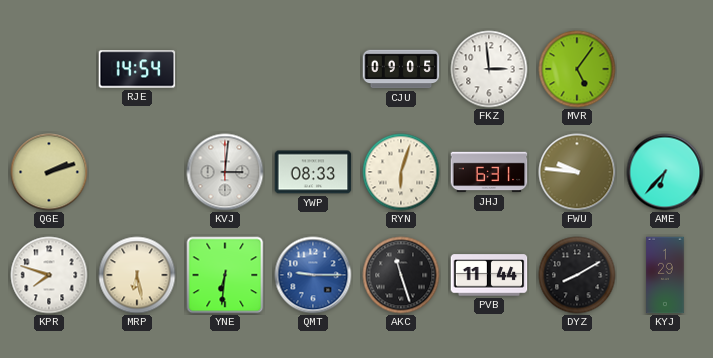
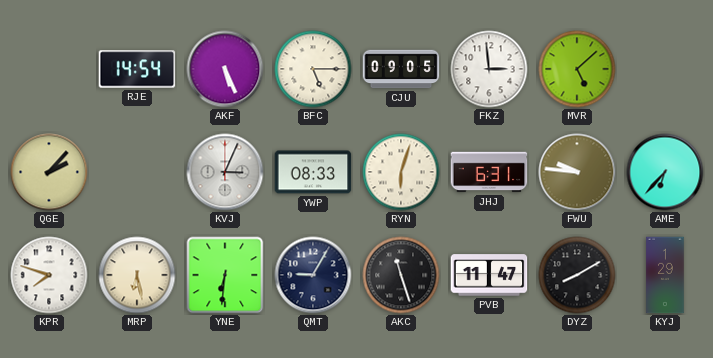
AKF: none -> 5:26
BFC: none -> 5:15
MVR: 5:06 -> 5:08
QGE: 2:12 -> 2:07
KVJ: 3:01 -> 3:04
QMT: 9:15 -> 9:05
QMT dial: blue -> navy
PVB: 11:44 -> 11:47
